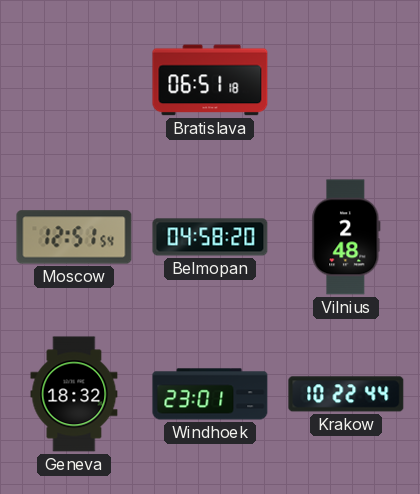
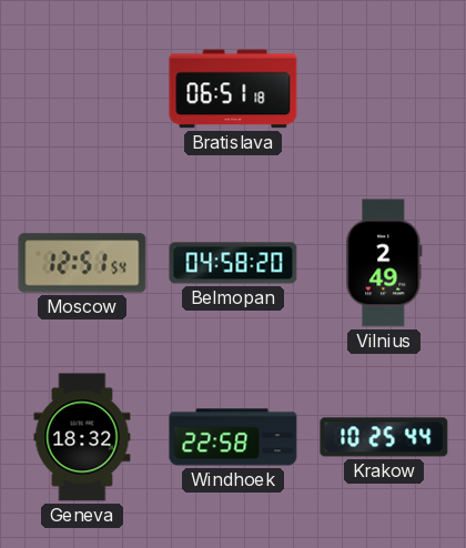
Vilnius: 2:48 -> 2:49
Windhoek: 23:01 -> 22:58
Krakow: 10:22 -> 10:25
